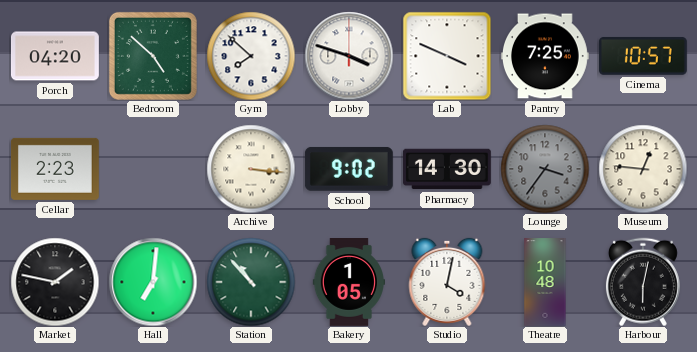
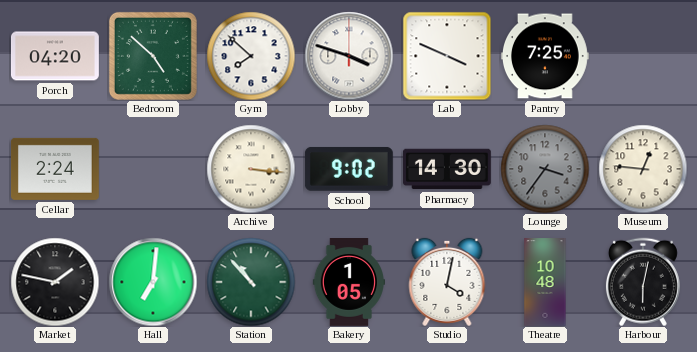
Cinema: 10:57 -> none
Cellar: 2:23 -> 2:24
